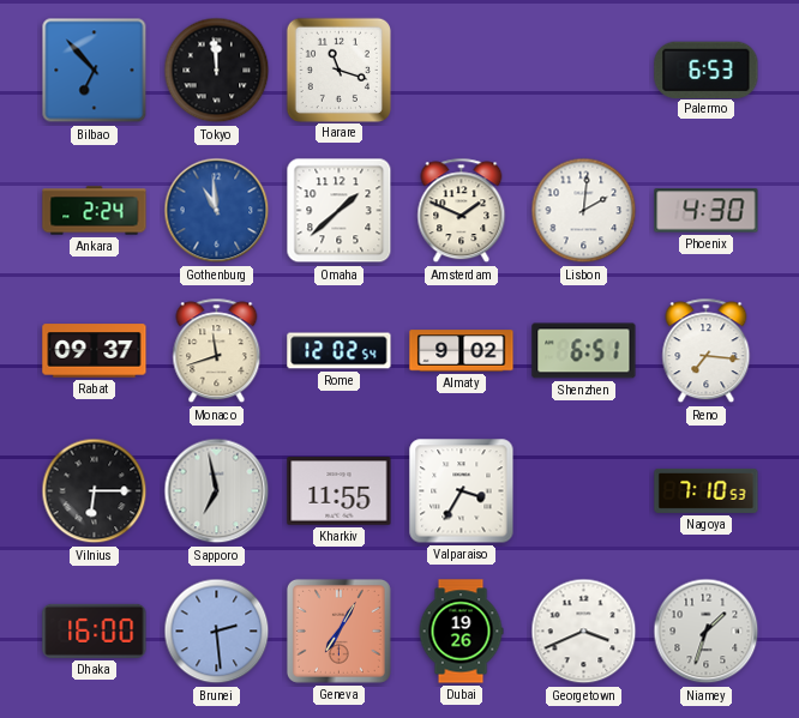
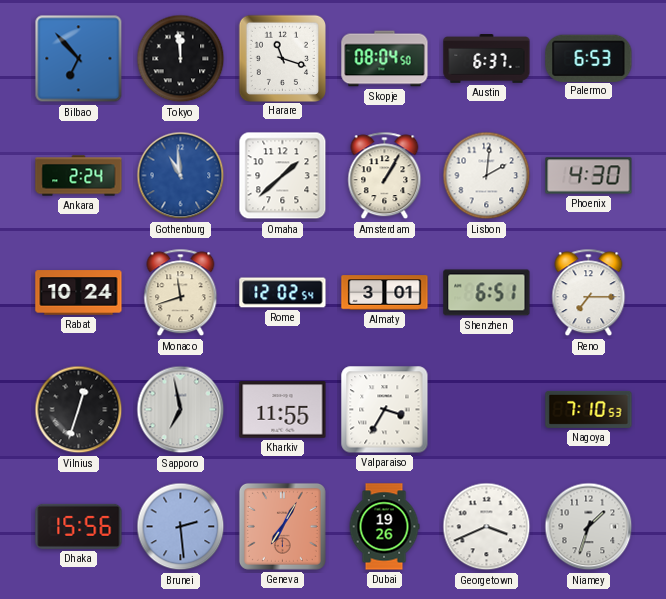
Skopje: none -> 08:04
Austin: none -> 6:37
Amsterdam: 1:49 -> 1:05
Rabat: 09:37 -> 10:24
Almaty: 9:02 -> 3:01
Reno: 7:16 -> 7:15
Vilnius: 6:15 -> 12:33
Dhaka: 16:00 -> 15:56
